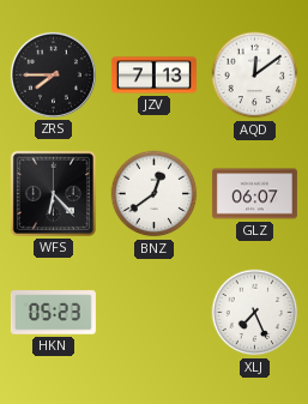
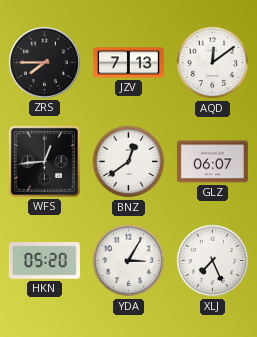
WFS: 6:23 -> 12:44
HKN: 05:23 -> 05:20
YDA: none -> 3:05
